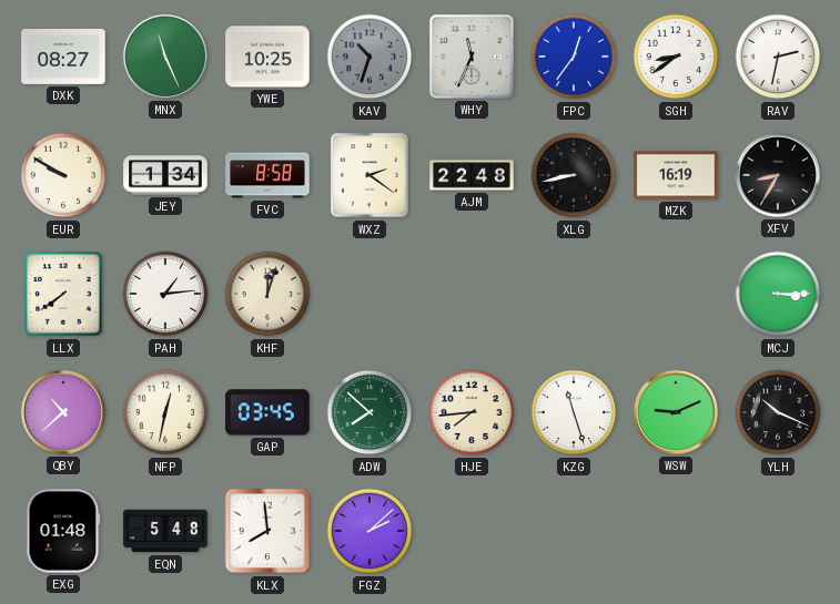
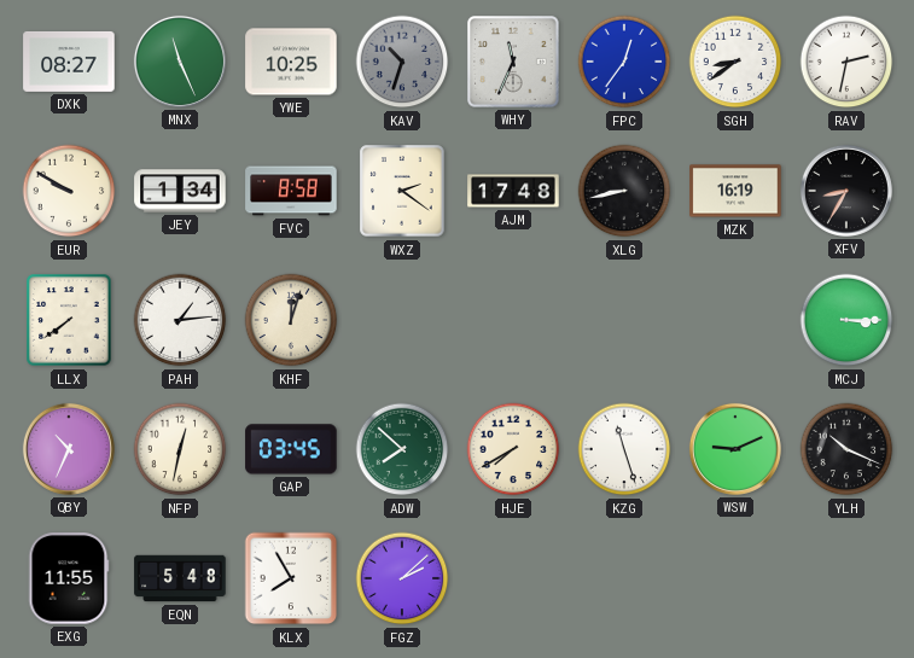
AJM: 22:48 -> 17:48
QBY: 10:38 -> 10:34
HJE: 7:44 -> 7:40
EXG: 01:48 -> 11:55
KLX: 7:59 -> 7:55
